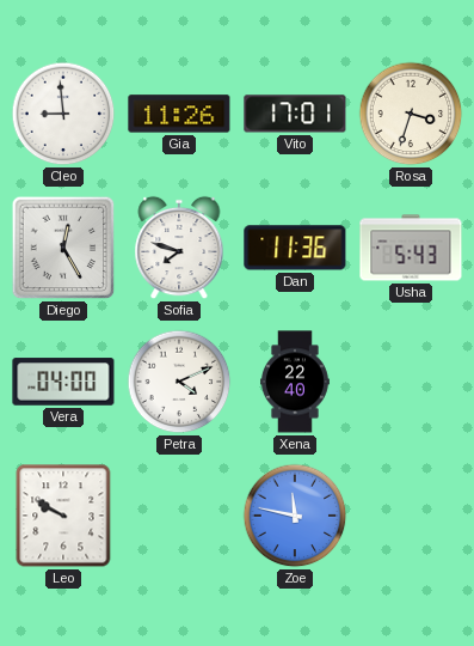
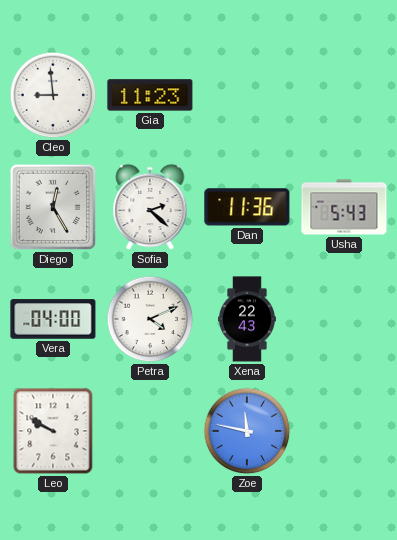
Gia: 11:26 -> 11:23
Vito: 17:01 -> none
Rosa: 3:33 -> none
Sofia: 7:48 -> 2:22
Xena: 22:40 -> 22:43
